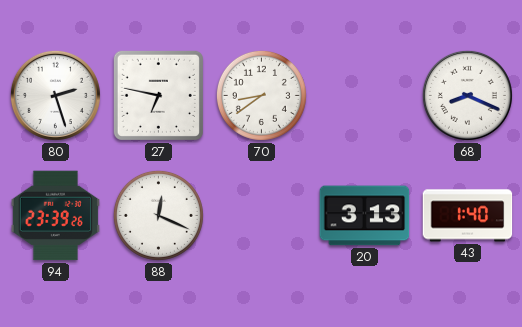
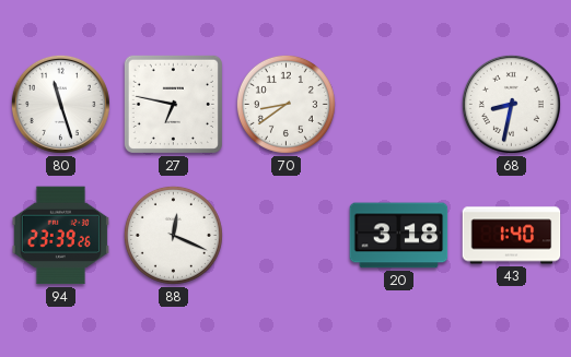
80: 2:27 -> 11:27
68: 8:19 -> 8:32
20: 3:13 -> 3:18
